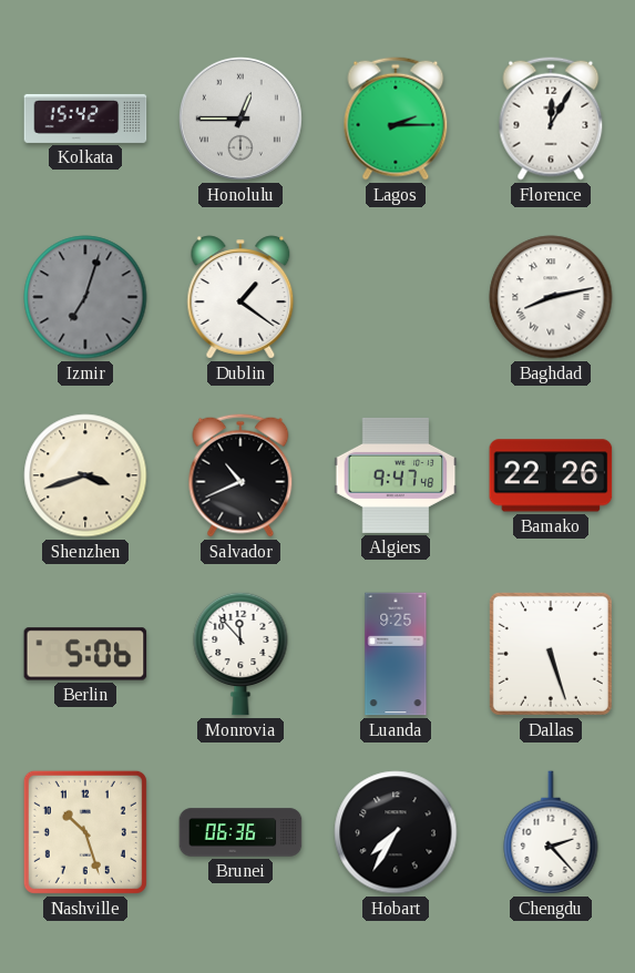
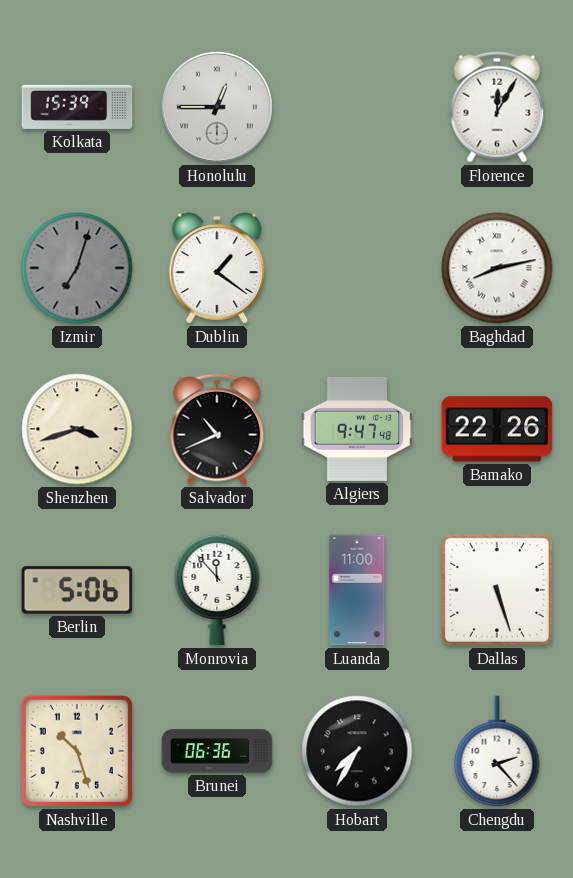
Kolkata: 15:42 -> 15:39
Lagos: 2:15 -> none
Luanda: 9:25 -> 11:00
